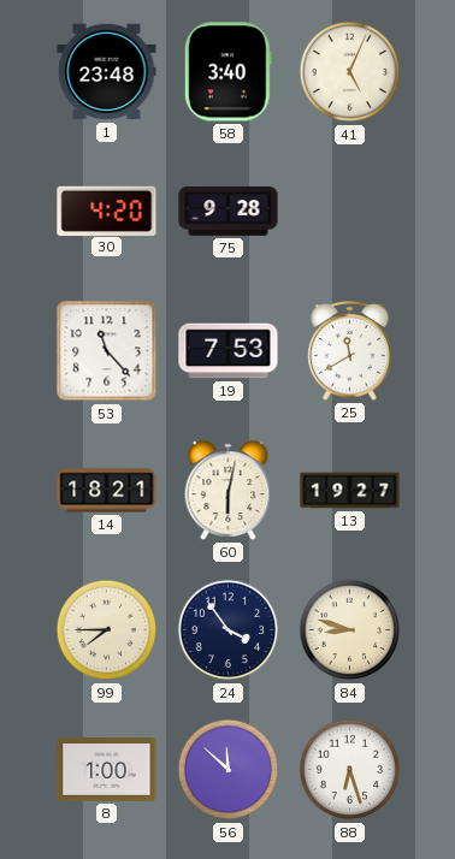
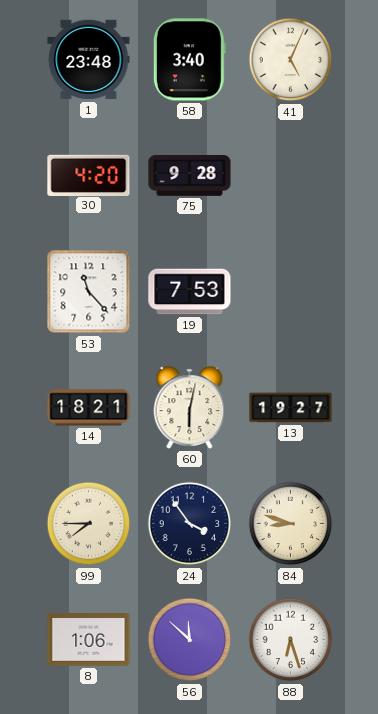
25: 11:40 -> none
8: 1:00 -> 1:06
